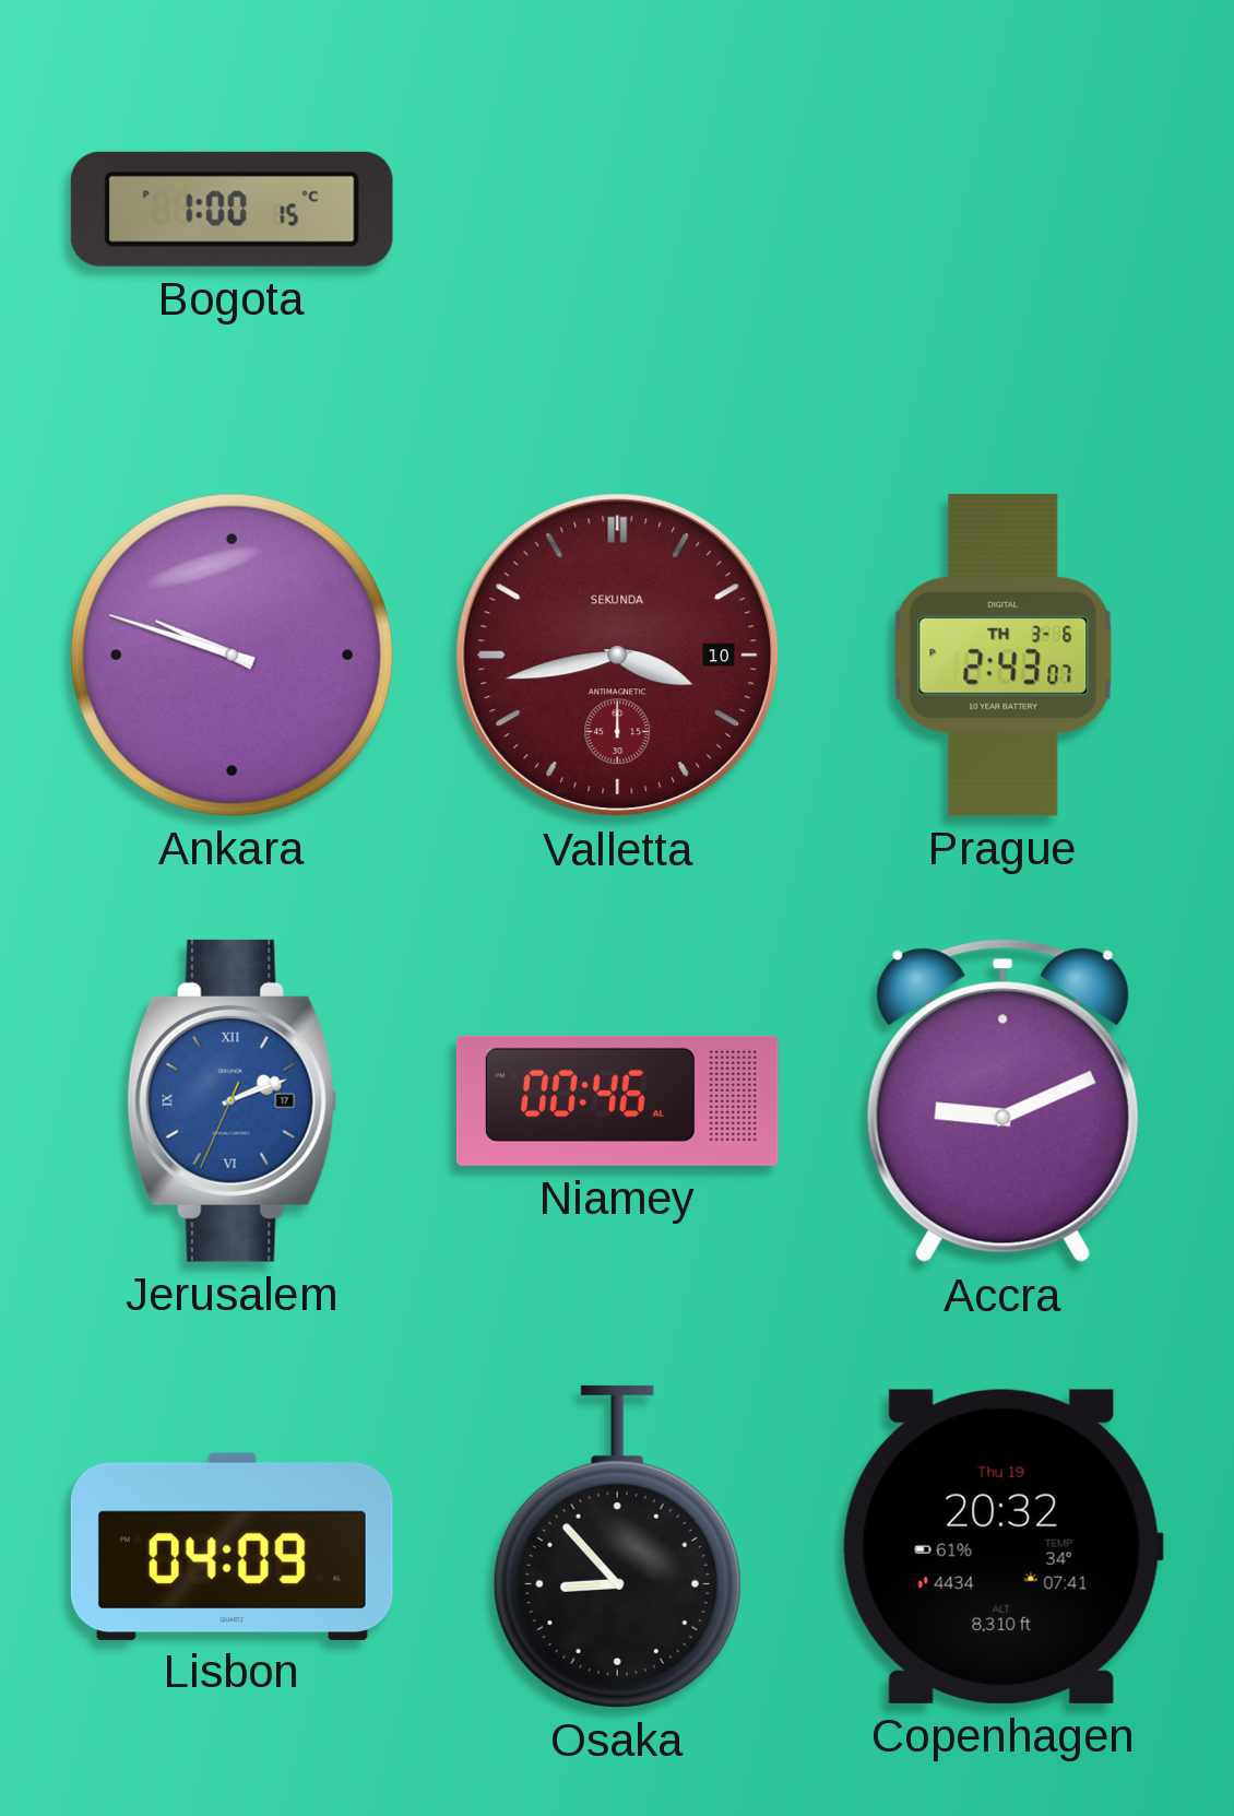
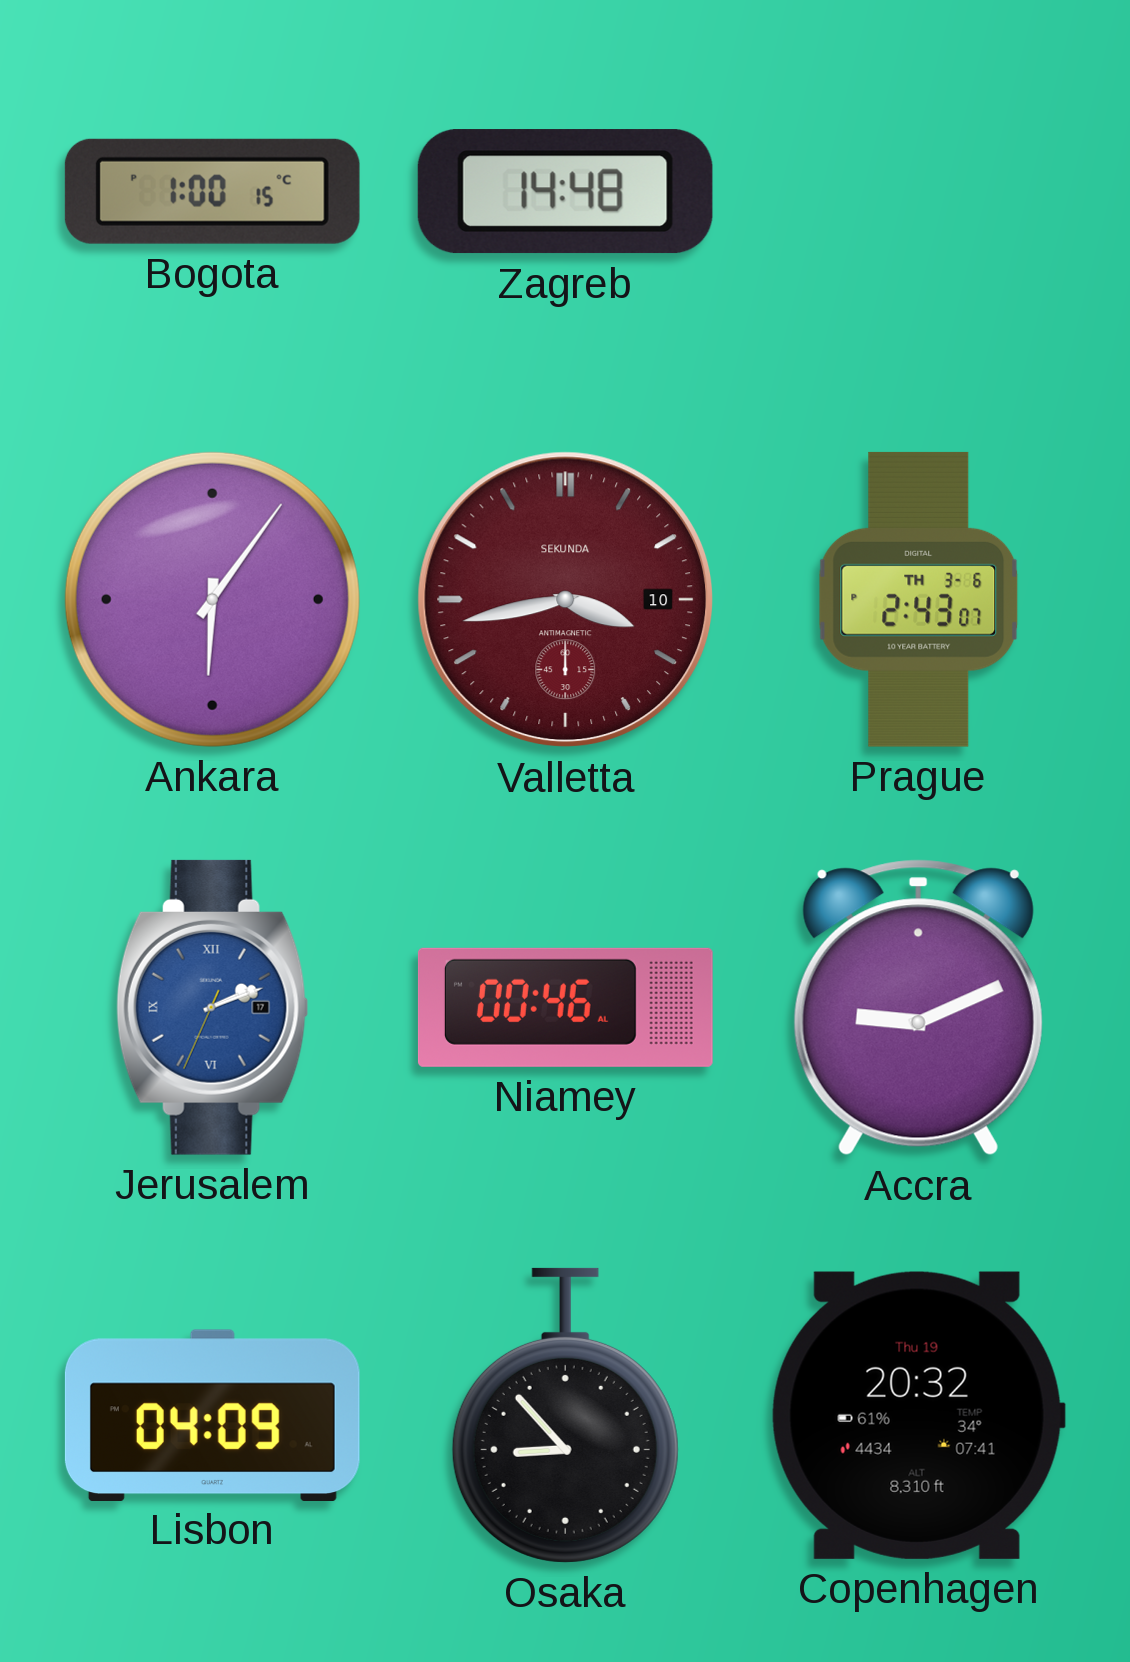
Zagreb: none -> 14:48
Ankara: 9:48 -> 6:06
